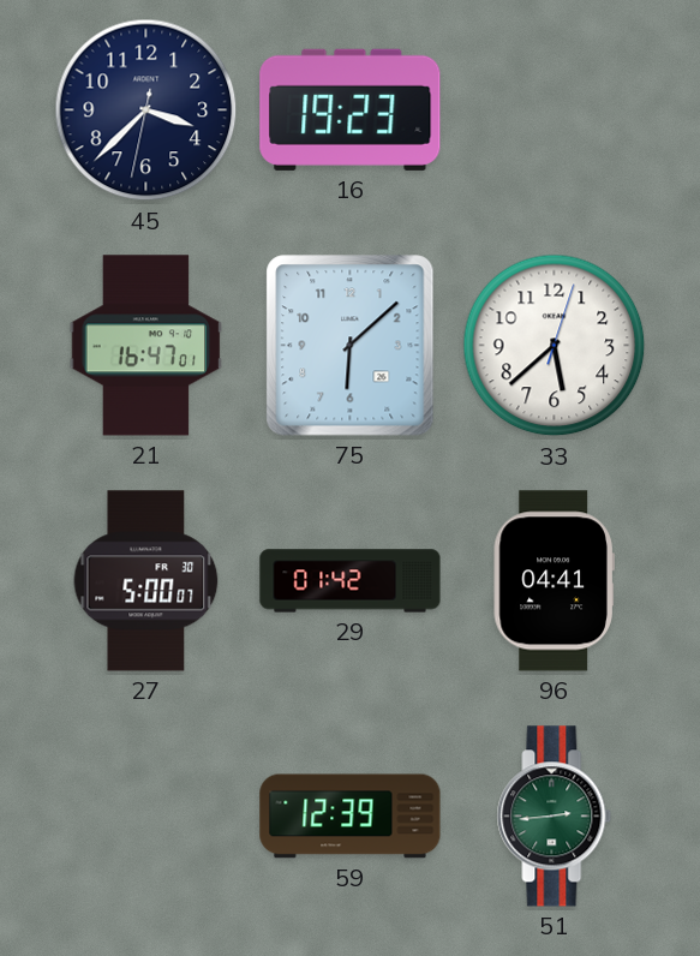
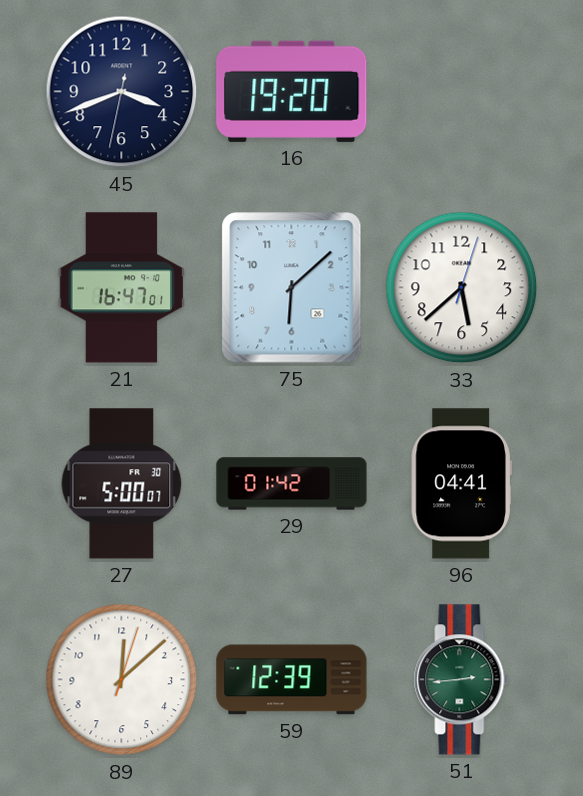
45: 3:37 -> 3:41
16: 19:23 -> 19:20
89: none -> 12:08
